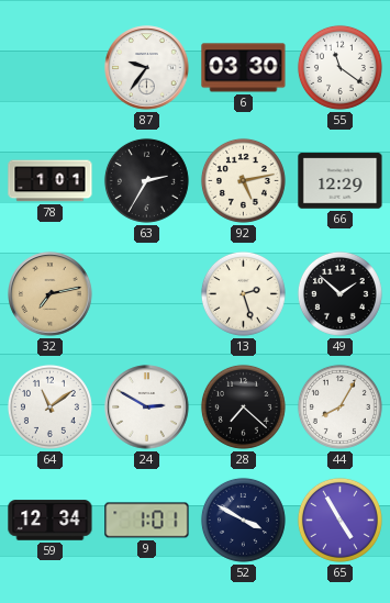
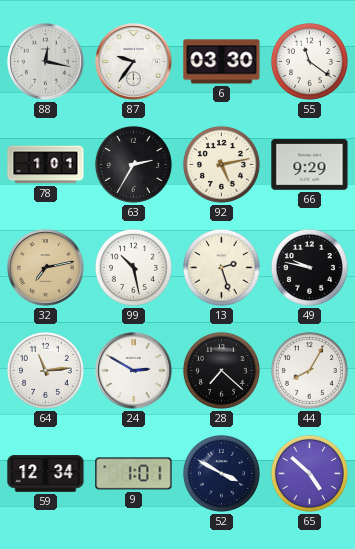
88: none -> 12:17
66: 12:29 -> 9:29
99: none -> 10:28
49: 1:52 -> 9:47
64: 11:09 -> 11:14
65: 4:55 -> 4:52
